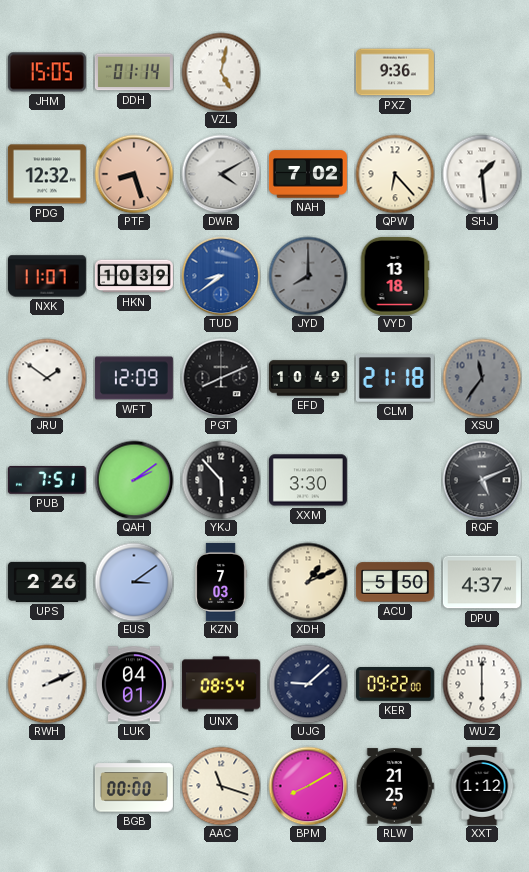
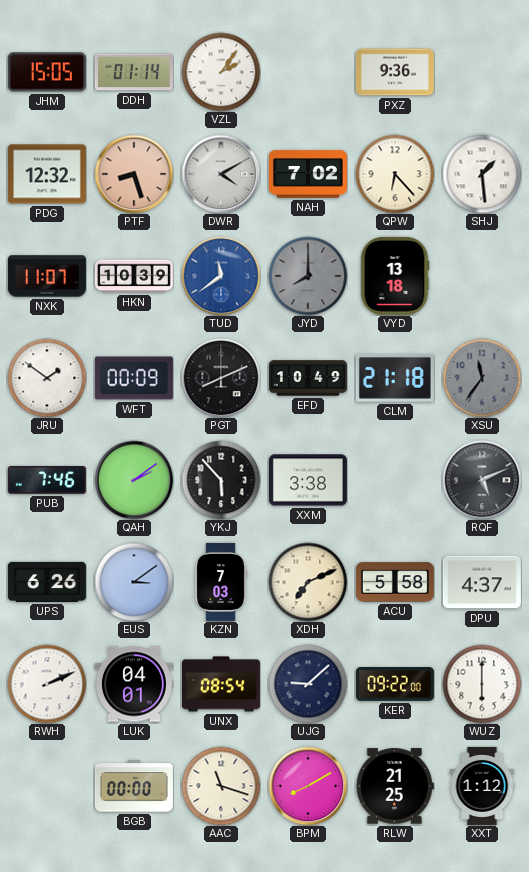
VZL: 5:02 -> 2:06
TUD: 8:39 -> 11:39
WFT: 12:09 -> 00:09
PUB: 7:51 -> 7:46
XXM: 3:30 -> 3:38
UPS: 2:26 -> 6:26
XDH: 1:11 -> 7:11
ACU: 5:50 -> 5:58
